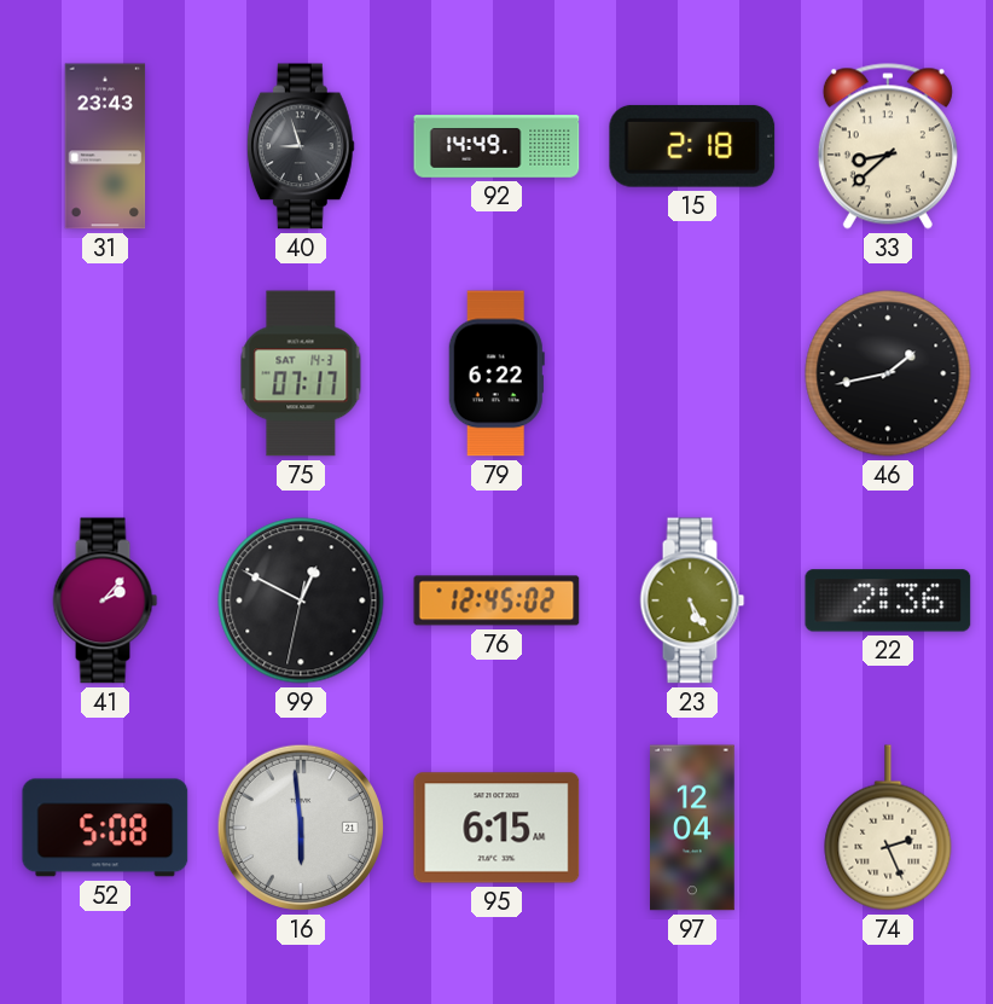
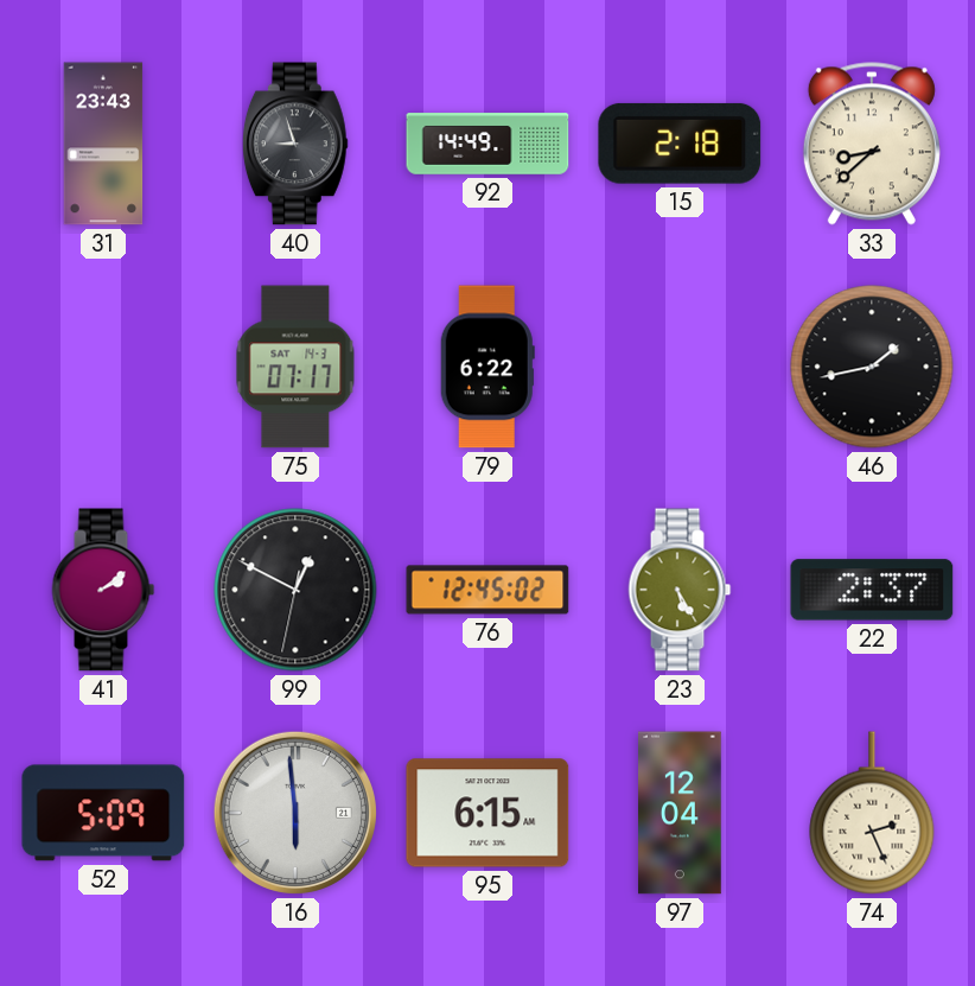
41: 2:07 -> 2:09
22: 2:36 -> 2:37
52: 5:08 -> 5:09
